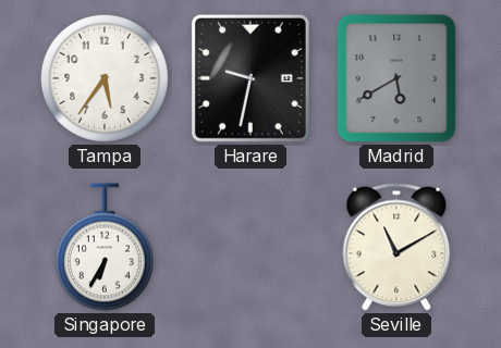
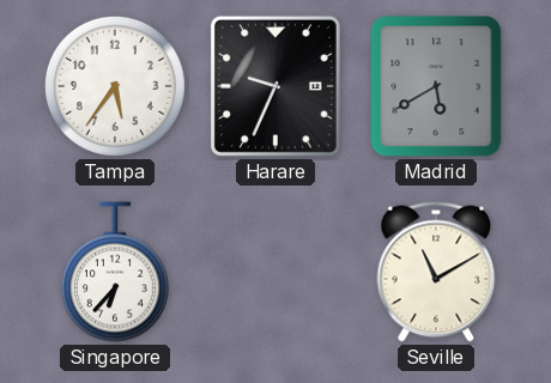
Harare: 9:32 -> 9:34
Singapore: 6:35 -> 6:37
